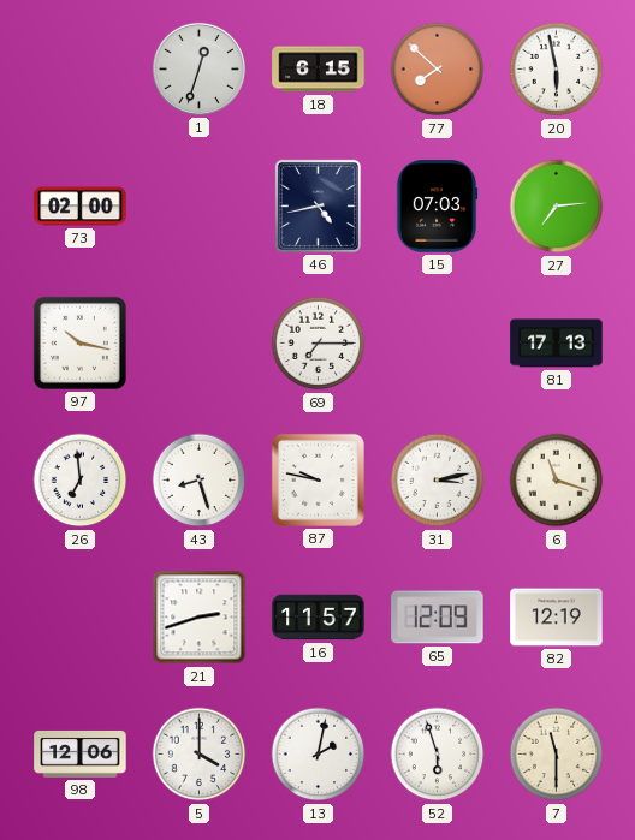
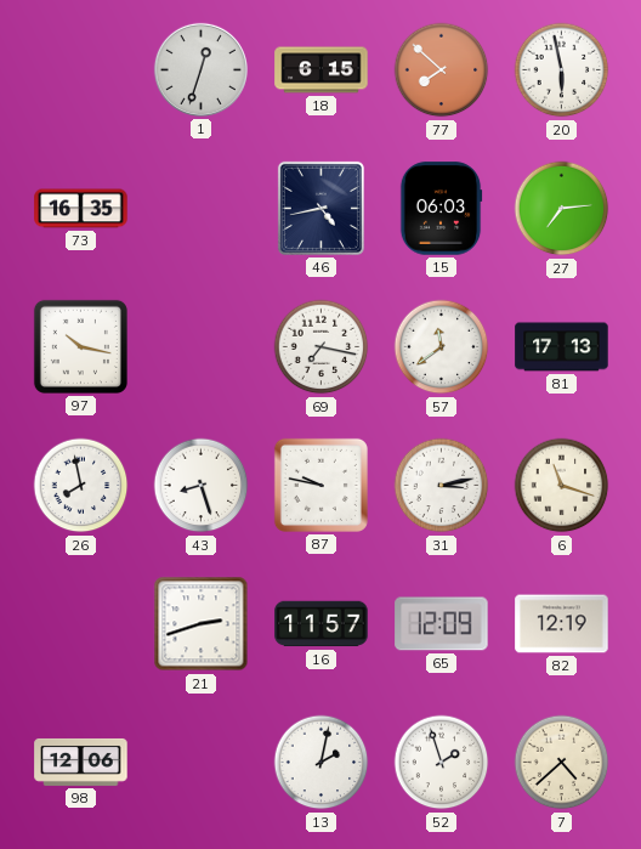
73: 02:00 -> 16:35
15: 07:03 -> 06:03
69: 7:15 -> 7:17
57: none -> 11:39
26: 6:59 -> 7:58
5: 4:00 -> none
52: 5:57 -> 1:57
7: 11:30 -> 4:38
